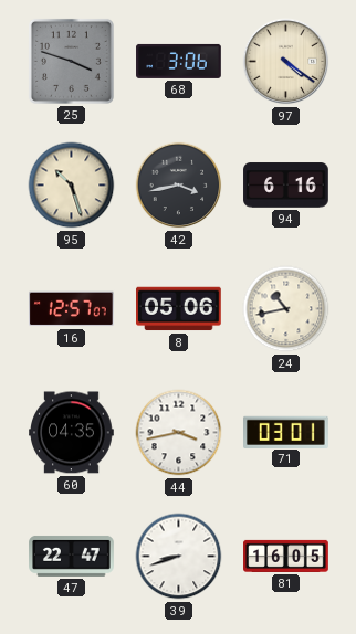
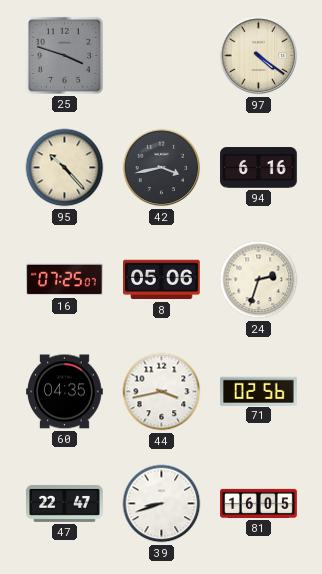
68: 3:06 -> none
95: 10:27 -> 10:23
16: 12:57 -> 07:25
24: 10:43 -> 2:33
71: 03:01 -> 02:56
